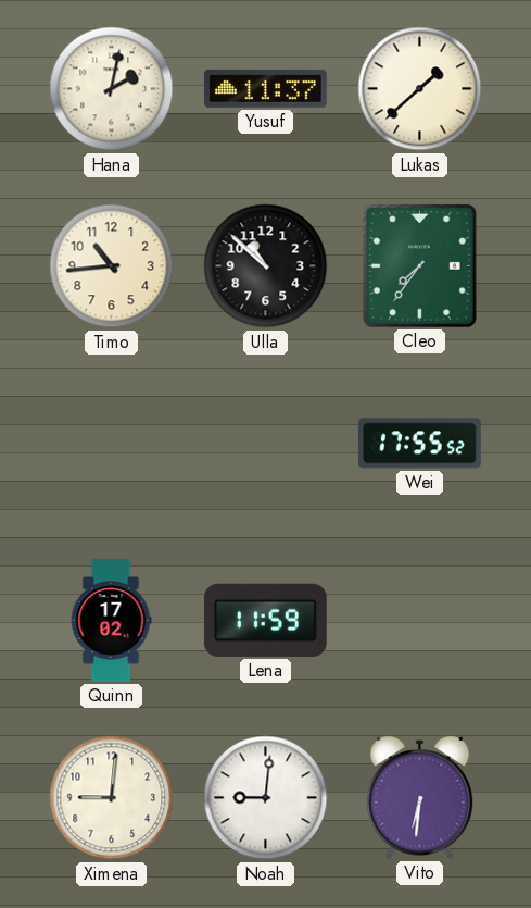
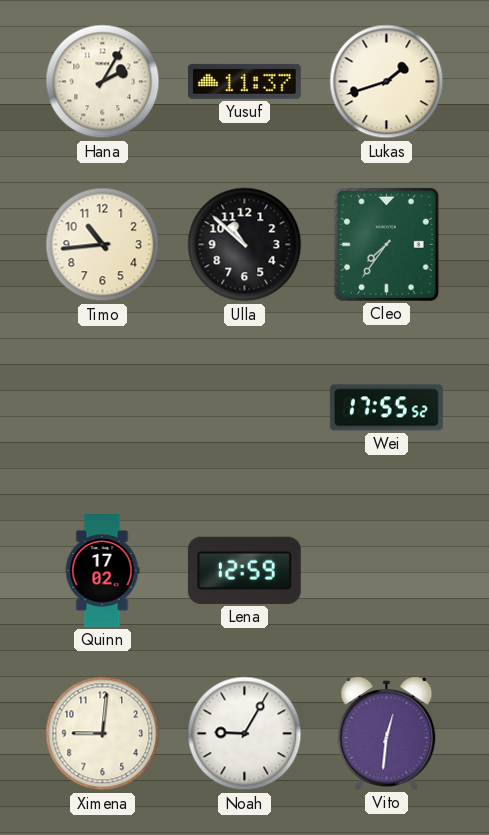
Hana: 2:02 -> 2:05
Lukas: 1:38 -> 1:42
Lena: 11:59 -> 12:59
Noah: 9:01 -> 9:05
Vito: 6:31 -> 12:31
